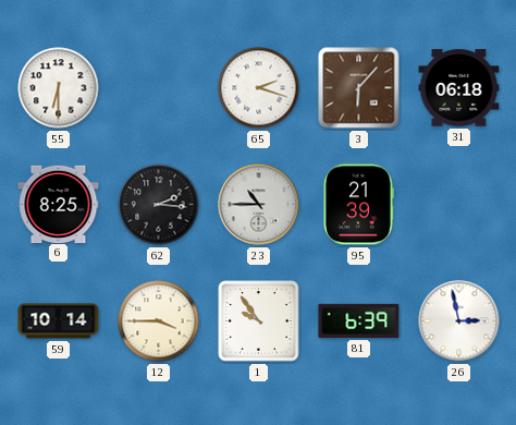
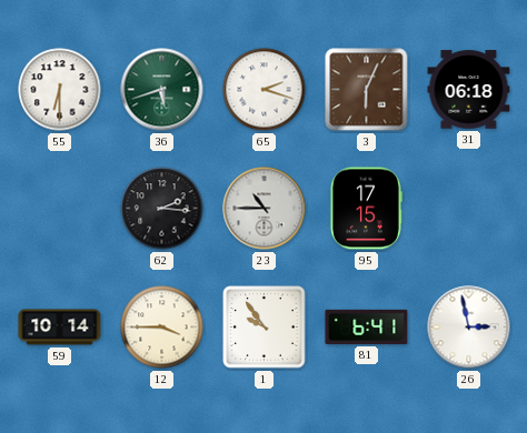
36: none -> 5:42
3: 6:07 -> 6:04
6: 8:25 -> none
95: 21:39 -> 17:15
81: 6:39 -> 6:41
